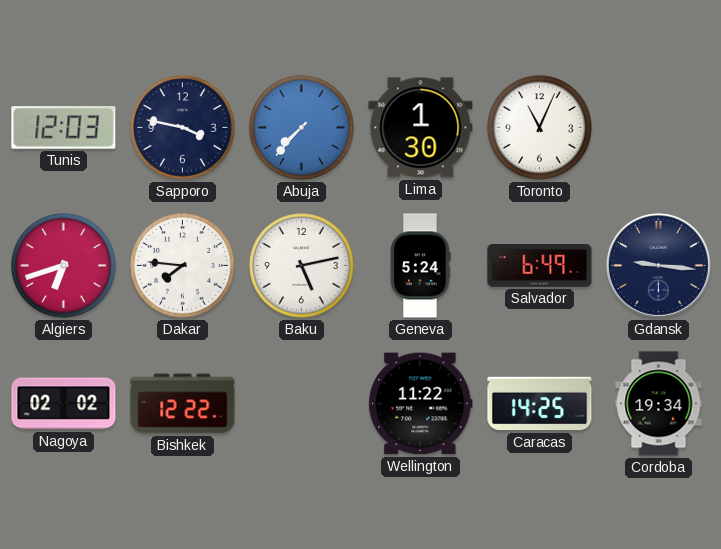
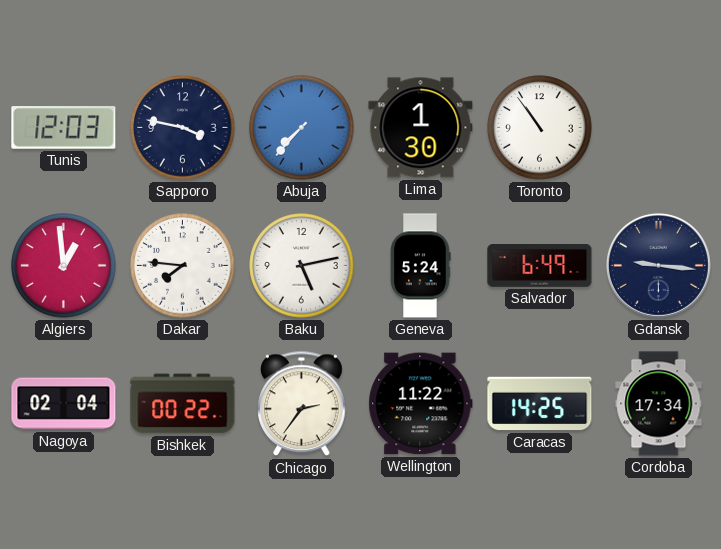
Toronto: 11:04 -> 10:54
Algiers: 6:42 -> 12:59
Nagoya: 02:02 -> 02:04
Bishkek: 12:22 -> 00:22
Chicago: none -> 2:36
Cordoba: 19:34 -> 17:34
